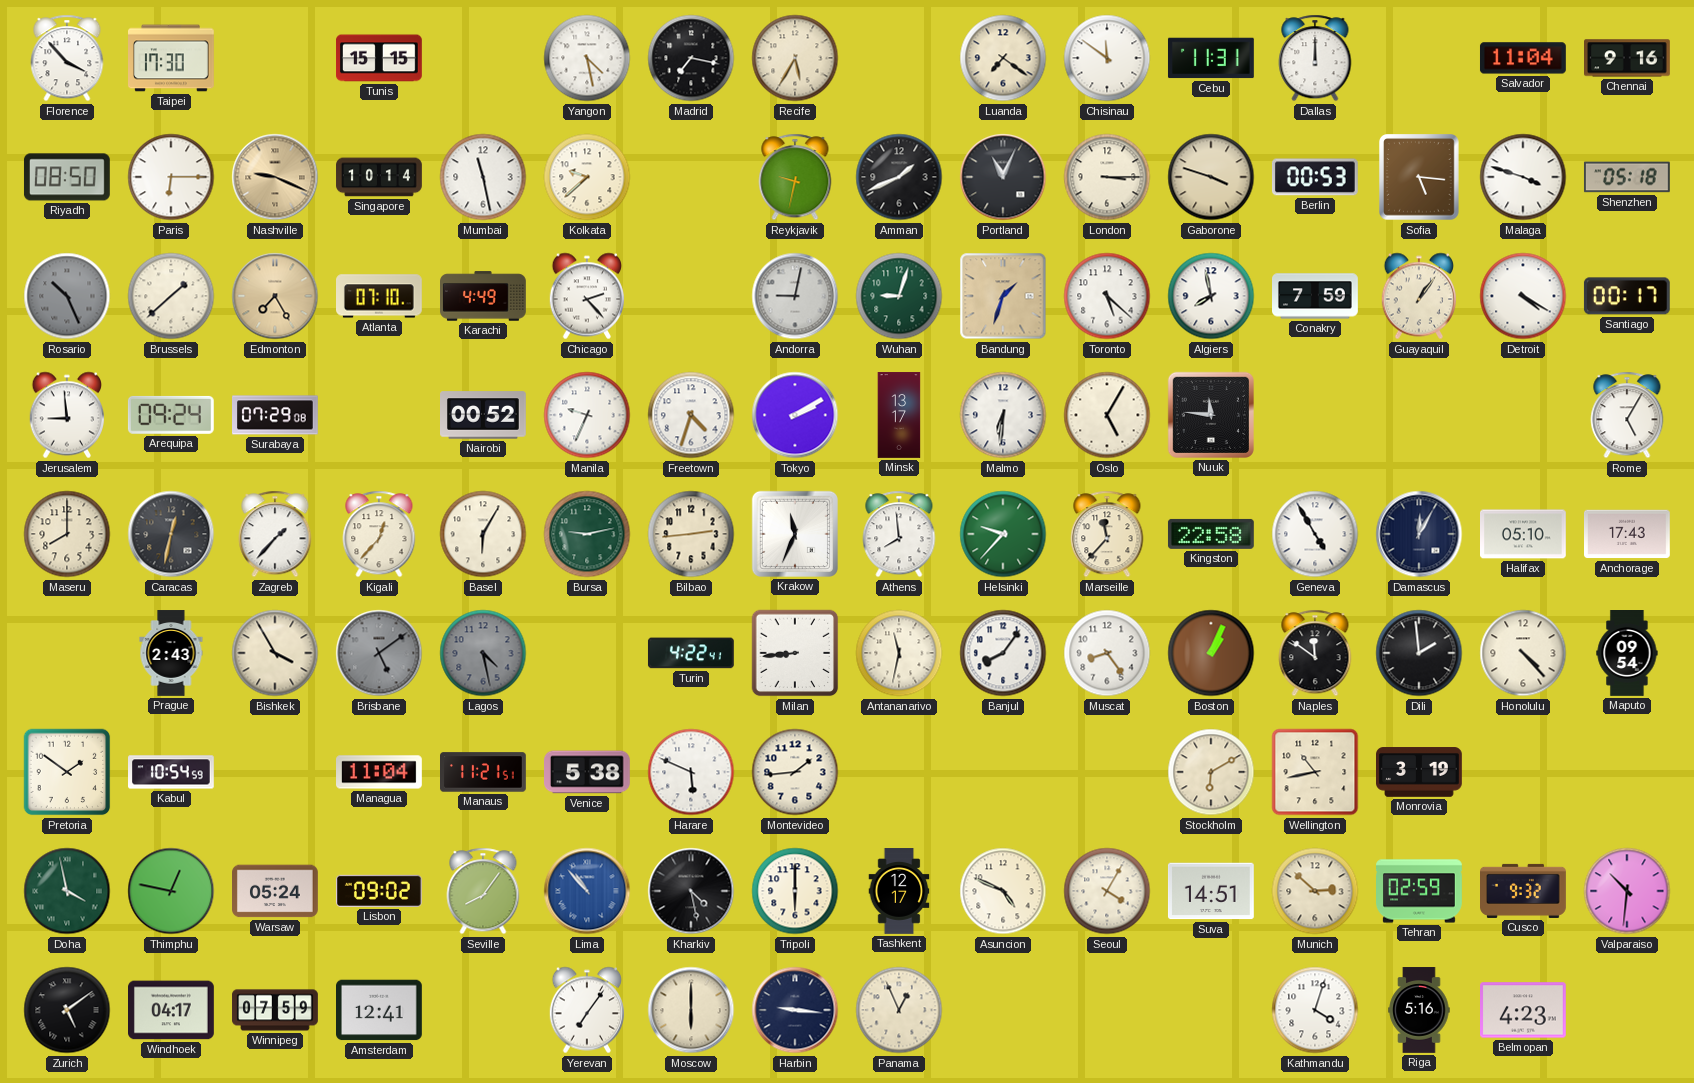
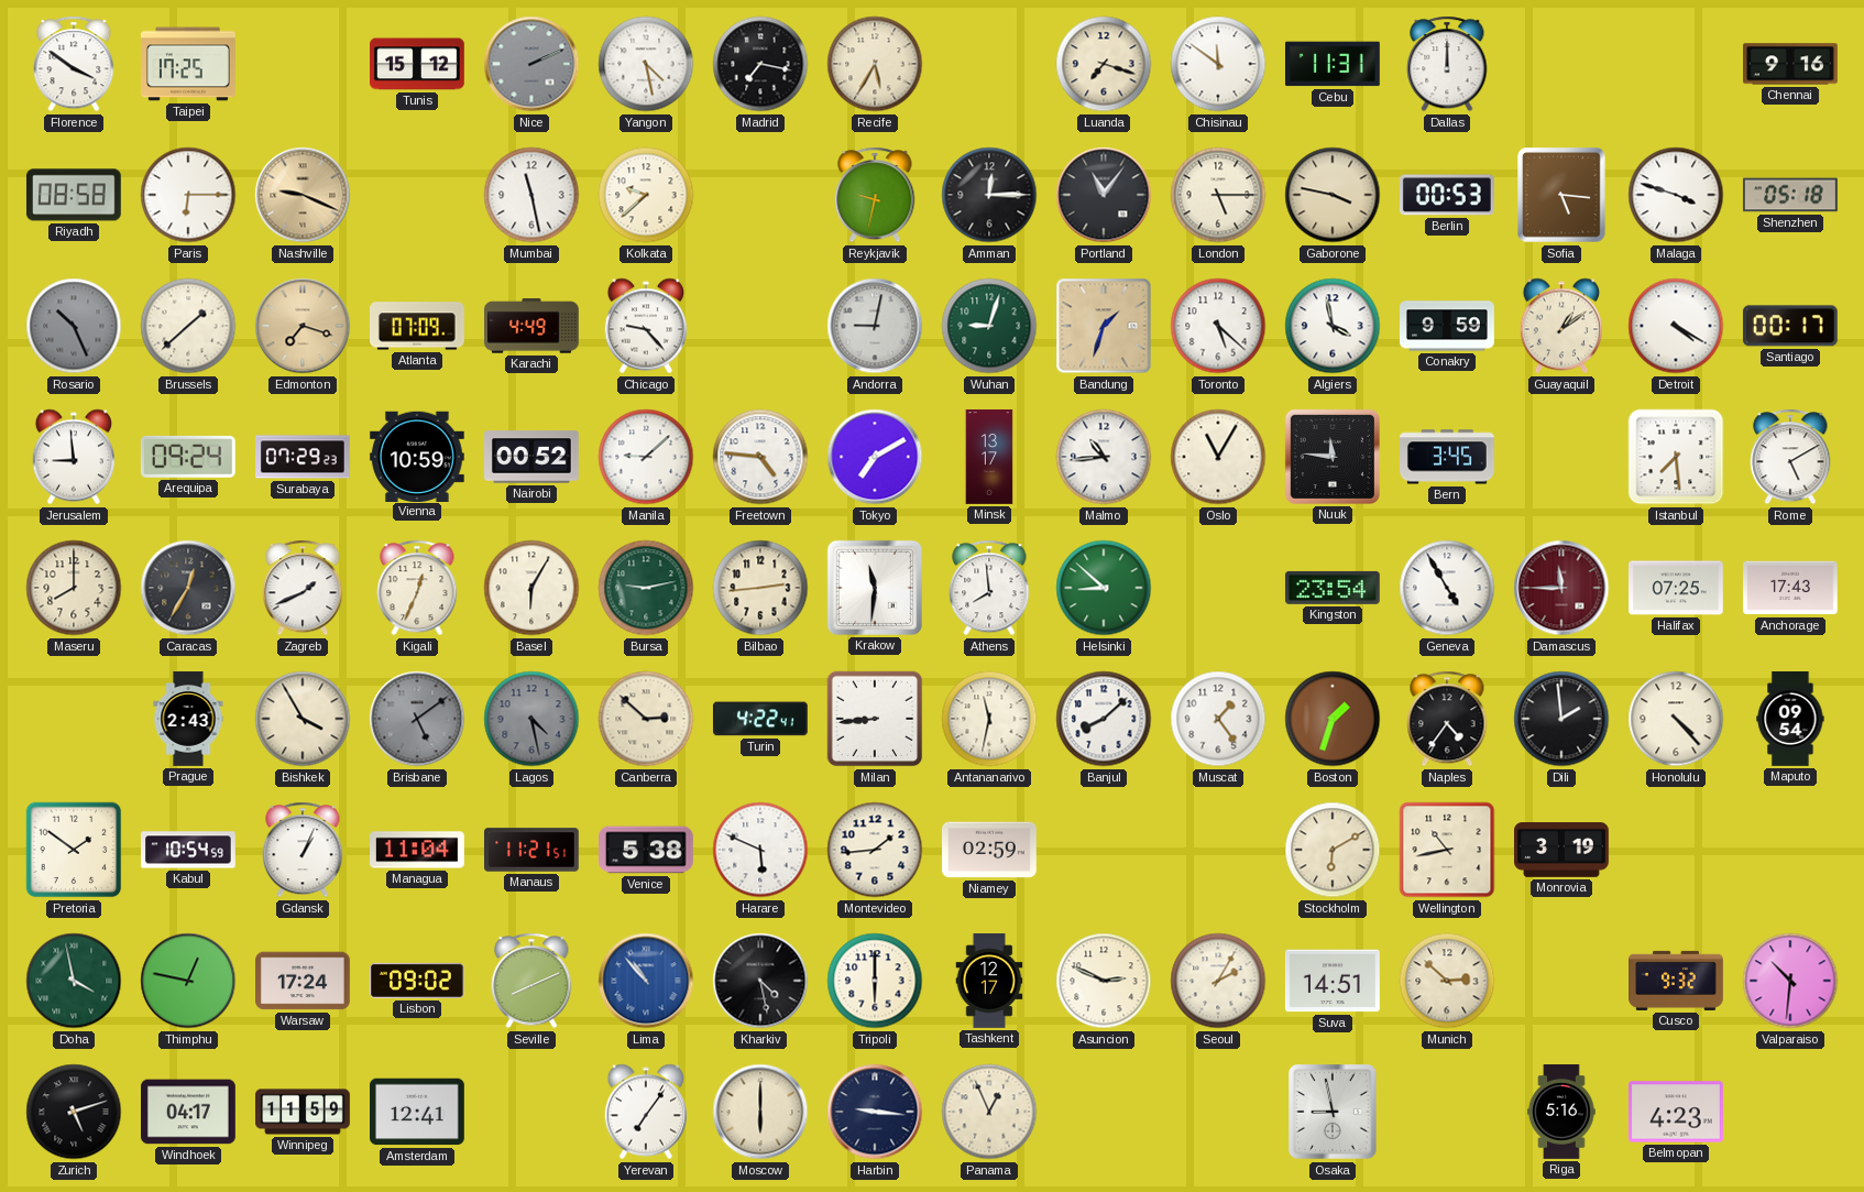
Florence: 3:53 -> 3:51
Taipei: 17:30 -> 17:25
Tunis: 15:15 -> 15:12
Nice: none -> 2:11
Luanda: 7:21 -> 7:18
Salvador: 11:04 -> none
Riyadh: 08:50 -> 08:58
Singapore: 10:14 -> none
Amman: 1:41 -> 12:15
Portland: 11:04 -> 11:06
London: 3:15 -> 5:15
Gaborone: 3:48 -> 3:47
Edmonton: 7:25 -> 7:18
Atlanta: 07:10 -> 07:09
Chicago: 2:23 -> 9:23
Algiers: 7:58 -> 3:58
Conakry: 7:59 -> 9:59
Guayaquil: 1:06 -> 1:09
Surabaya: 07:29:08 -> 07:29:23
Vienna: none -> 10:59
Manila: 9:34 -> 9:08
Freetown: 4:33 -> 4:46
Tokyo: 2:10 -> 7:10
Malmo: 6:31 -> 10:44
Oslo: 5:05 -> 11:05
Bern: none -> 3:45
Istanbul: none -> 7:29
Rome: 5:05 -> 5:10
Caracas: 12:32 -> 12:35
Zagreb: 1:37 -> 1:41
Kigali: 12:37 -> 12:34
Krakow: 11:34 -> 11:31
Helsinki: 9:37 -> 8:52
Marseille: 11:37 -> none
Kingston: 22:58 -> 23:54
Damascus: 12:05 -> 11:45
Damascus dial: navy -> burgundy
Halifax: 05:10 -> 07:25
Canberra: none -> 2:52
Banjul: 8:06 -> 8:08
Muscat: 8:24 -> 1:24
Boston: 1:04 -> 1:33
Naples: 11:51 -> 4:36
Gdansk: none -> 1:04
Niamey: none -> 02:59
Warsaw: 05:24 -> 17:24
Seville: 8:06 -> 8:11
Asuncion: 4:49 -> 2:49
Seoul: 4:05 -> 2:05
Tehran: 02:59 -> none
Zurich: 5:09 -> 5:12
Winnipeg: 07:59 -> 11:59
Osaka: none -> 8:58
Kathmandu: 4:03 -> none
